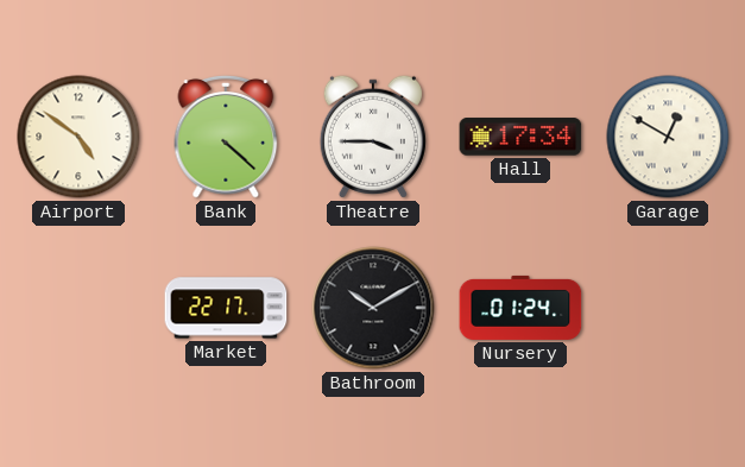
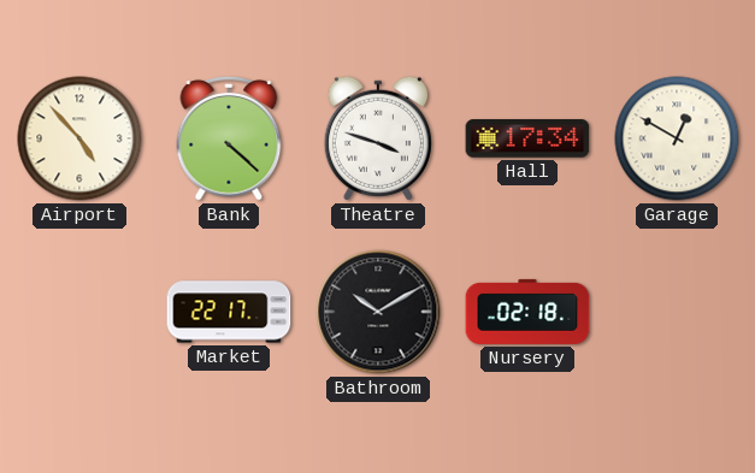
Airport: 4:51 -> 4:53
Theatre: 3:45 -> 3:48
Nursery: 01:24 -> 02:18
